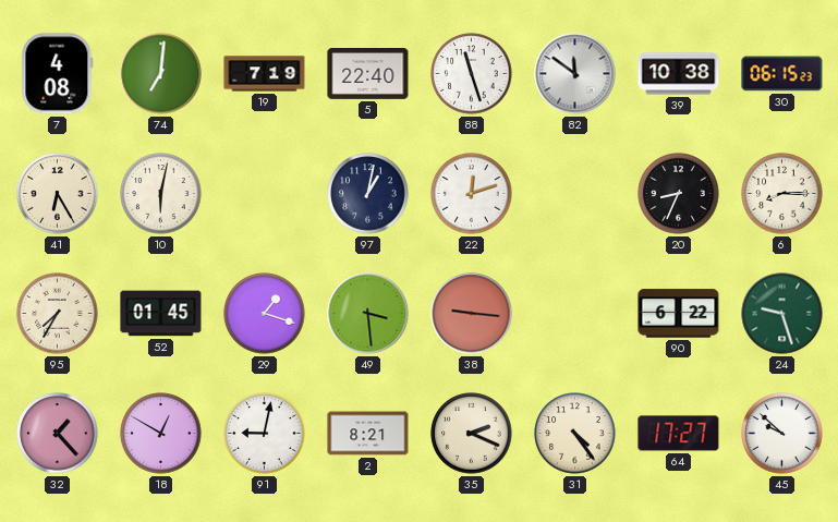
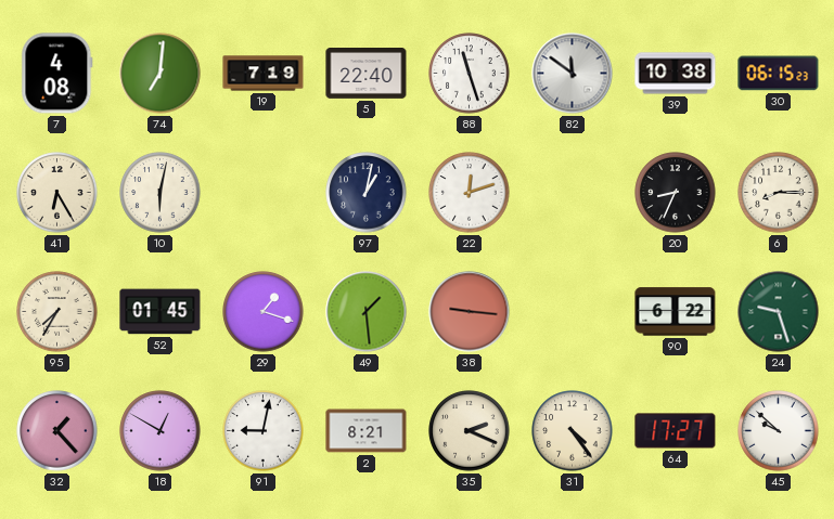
49: 3:29 -> 1:29
